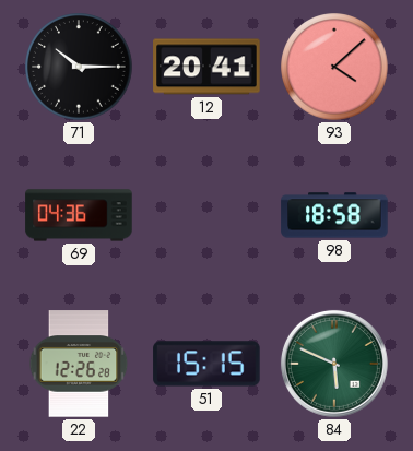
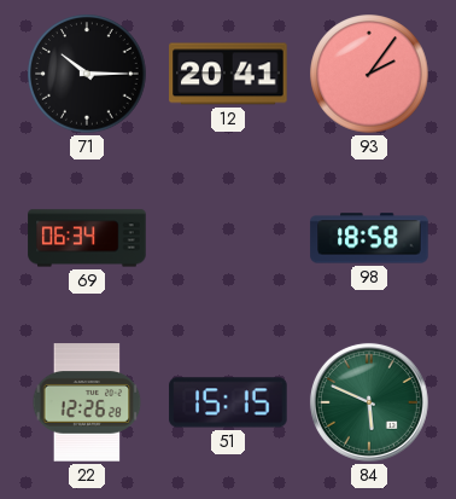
93: 4:08 -> 2:06
69: 04:36 -> 06:34
